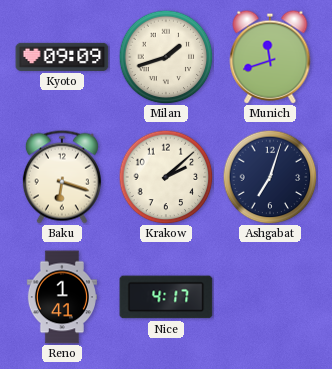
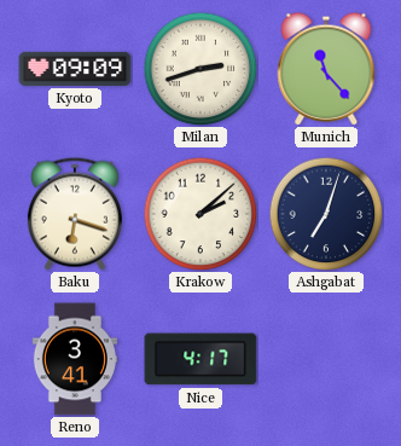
Milan: 1:42 -> 2:42
Munich: 11:42 -> 11:23
Reno: 1:41 -> 3:41
